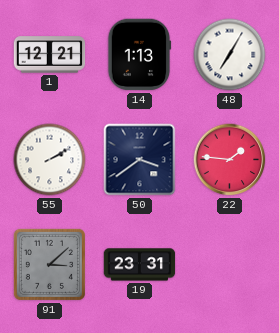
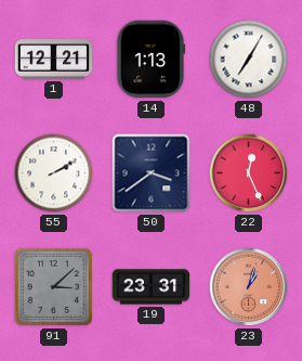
22: 1:46 -> 12:26
23: none -> 1:03
